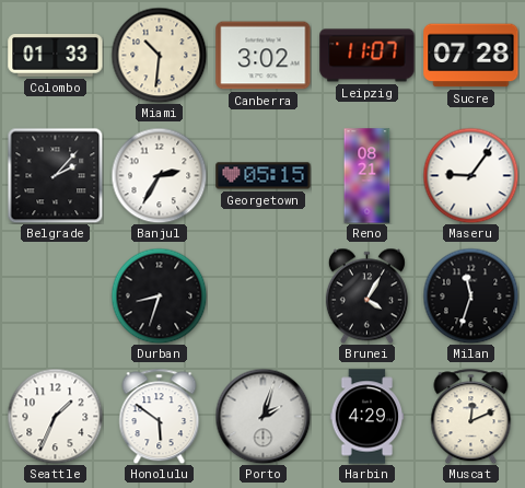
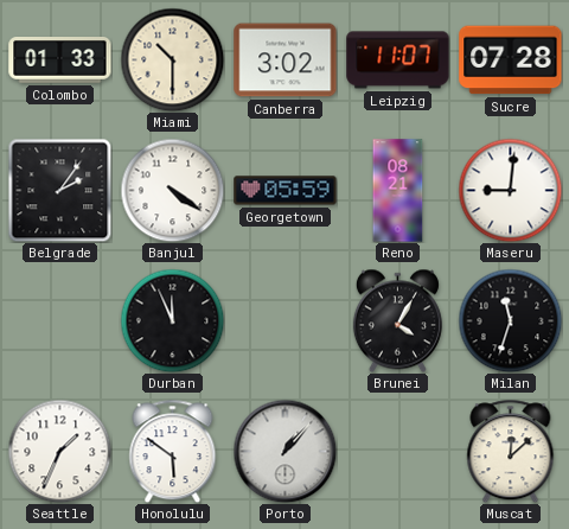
Miami: 10:31 -> 10:30
Belgrade: 2:07 -> 2:06
Banjul: 2:35 -> 4:21
Georgetown: 05:15 -> 05:59
Maseru: 9:06 -> 9:01
Durban: 8:33 -> 11:56
Porto: 2:03 -> 1:07
Harbin: 4:29 -> none
Muscat: 12:11 -> 12:08
